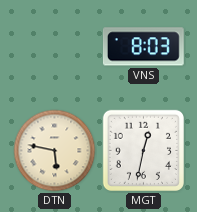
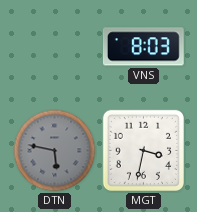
DTN dial: cream -> grey
MGT: 12:32 -> 3:32
